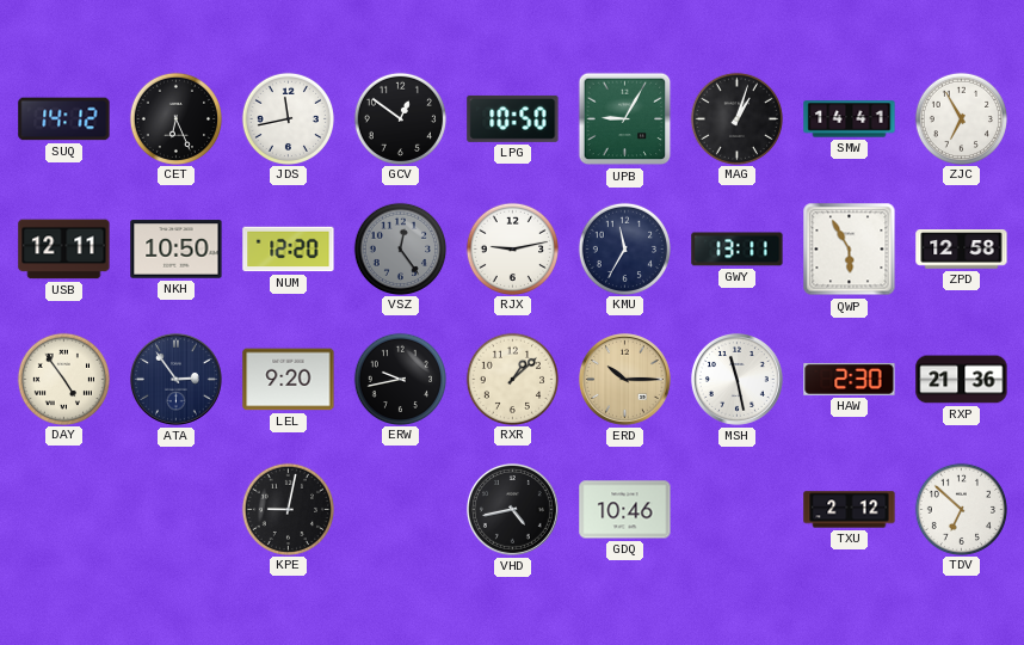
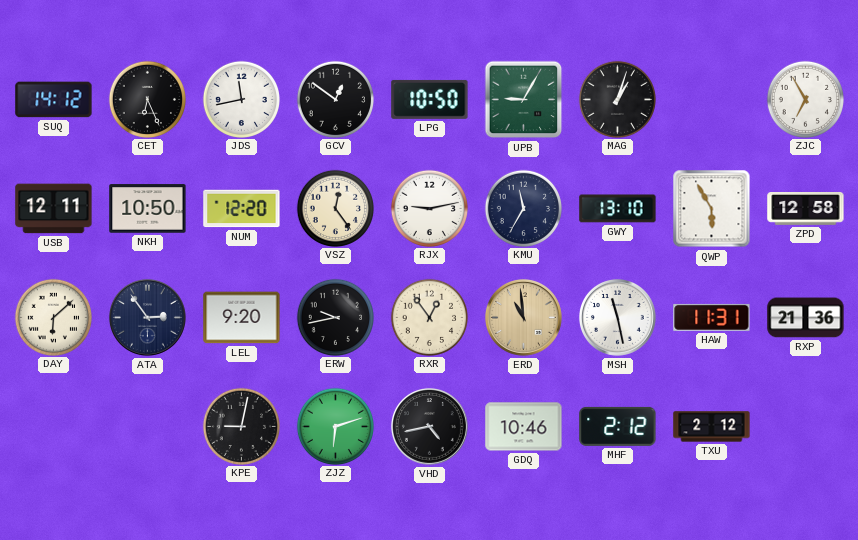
SMW: 14:41 -> none
VSZ dial: grey -> cream
GWY: 13:11 -> 13:10
DAY: 4:54 -> 6:08
RXR: 1:08 -> 12:54
ERD: 10:15 -> 10:59
HAW: 2:30 -> 11:31
ZJZ: none -> 6:12
MHF: none -> 2:12
TDV: 6:52 -> none
